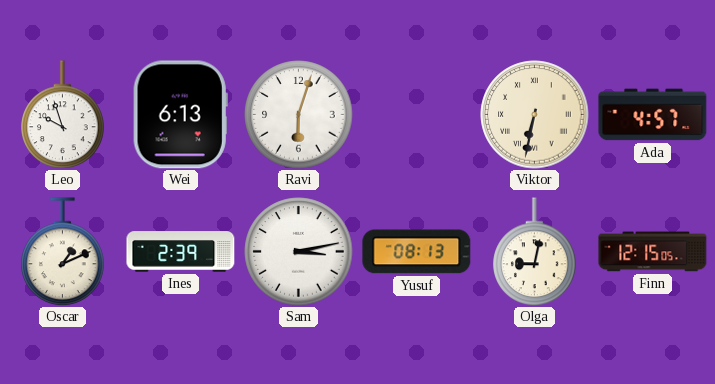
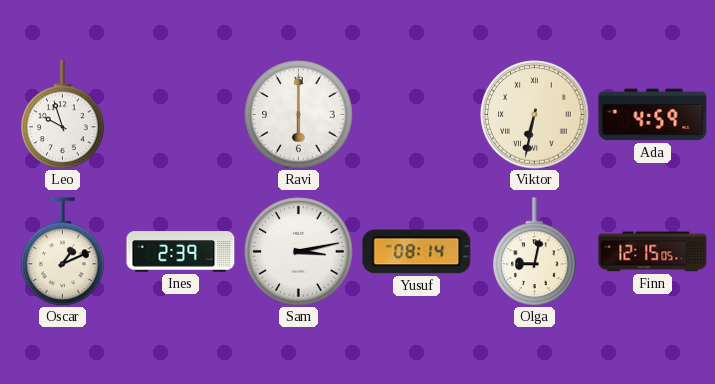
Wei: 6:13 -> none
Ravi: 6:03 -> 6:00
Ada: 4:57 -> 4:59
Yusuf: 08:13 -> 08:14
